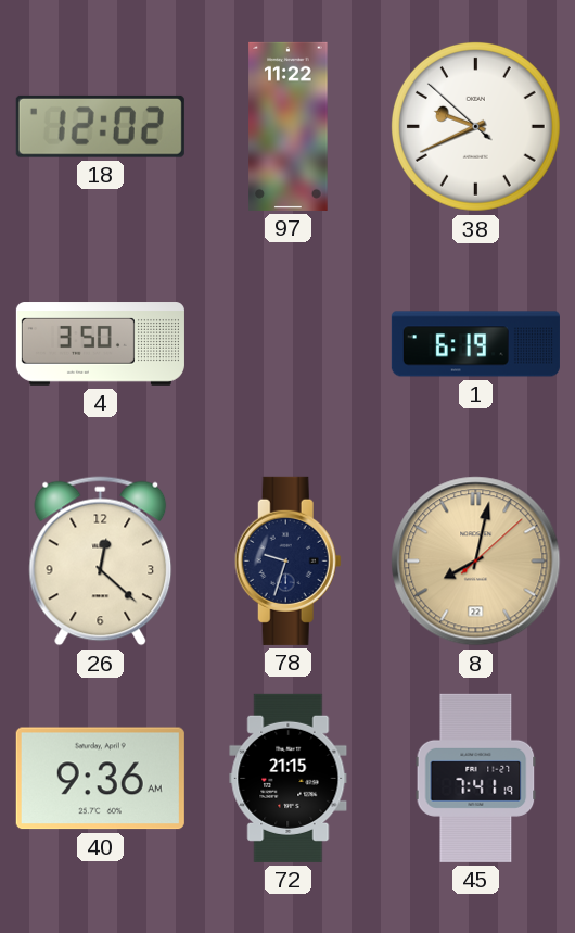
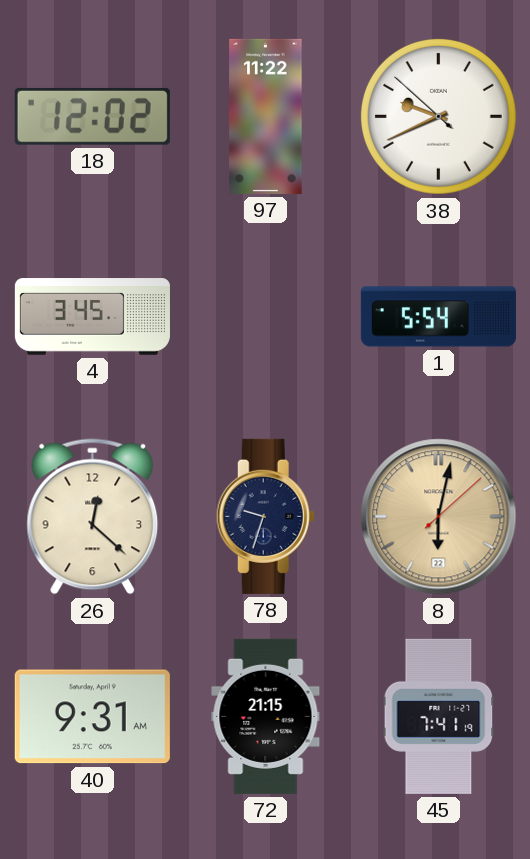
4: 3:50 -> 3:45
1: 6:19 -> 5:54
8: 8:02 -> 6:02
40: 9:36 -> 9:31
